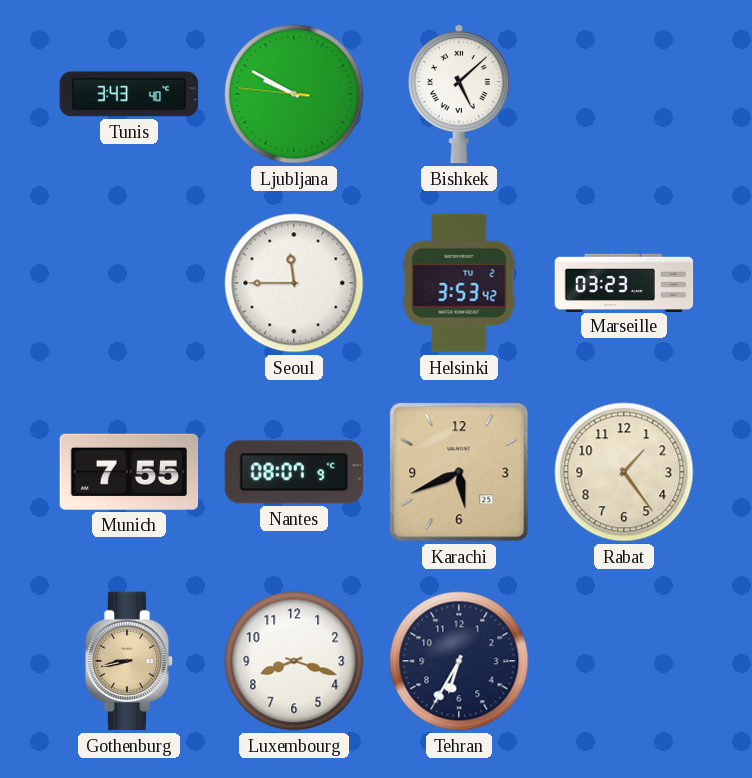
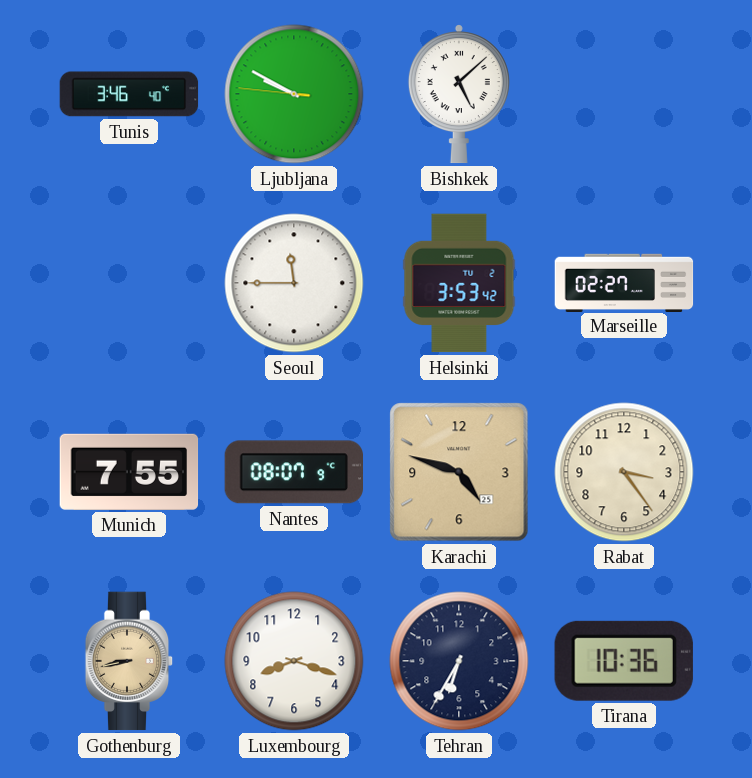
Tunis: 3:43 -> 3:46
Marseille: 03:23 -> 02:27
Karachi: 5:41 -> 4:48
Rabat: 1:24 -> 3:24
Tirana: none -> 10:36
